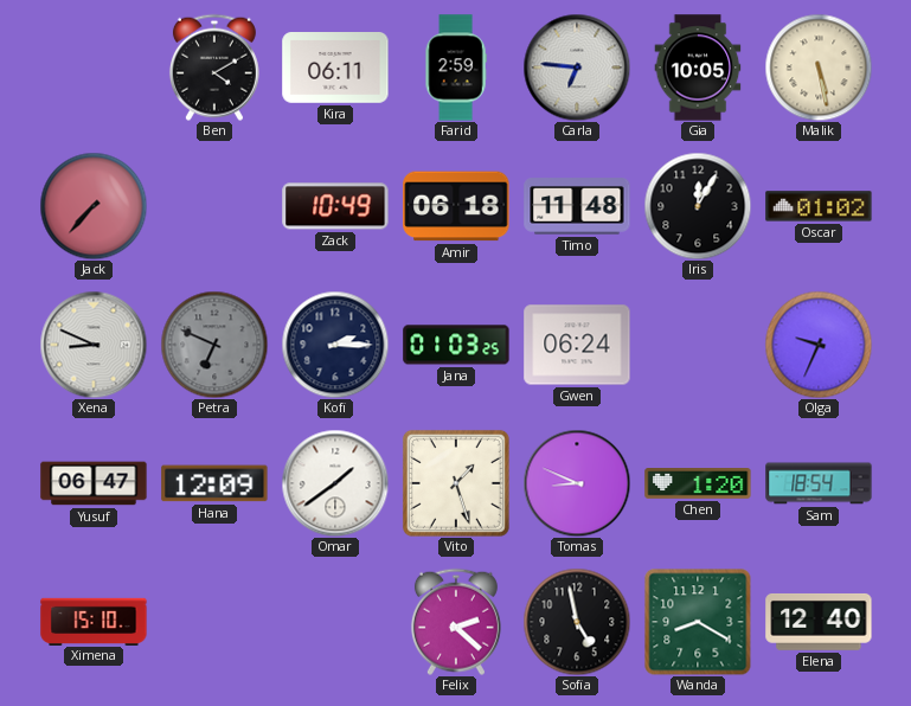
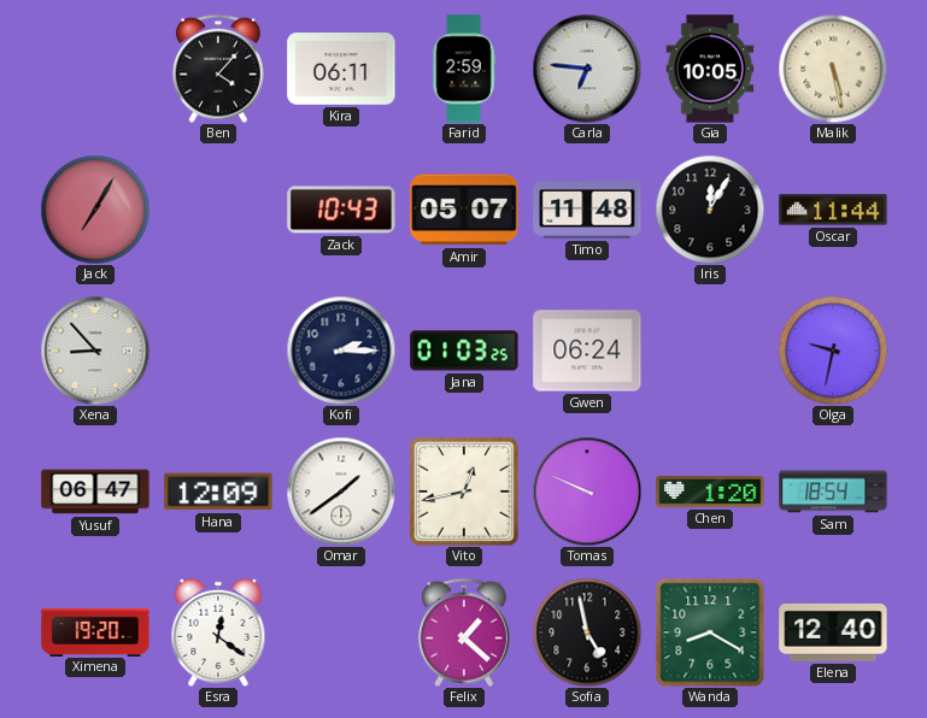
Ben: 4:10 -> 4:07
Jack: 7:37 -> 7:05
Zack: 10:49 -> 10:43
Amir: 06:18 -> 05:07
Oscar: 01:02 -> 11:44
Xena: 8:49 -> 8:53
Petra: 6:49 -> none
Olga: 9:34 -> 9:32
Vito: 1:27 -> 12:43
Tomas: 8:49 -> 9:49
Ximena: 15:10 -> 19:20
Esra: none -> 12:21
Felix: 2:22 -> 1:22
